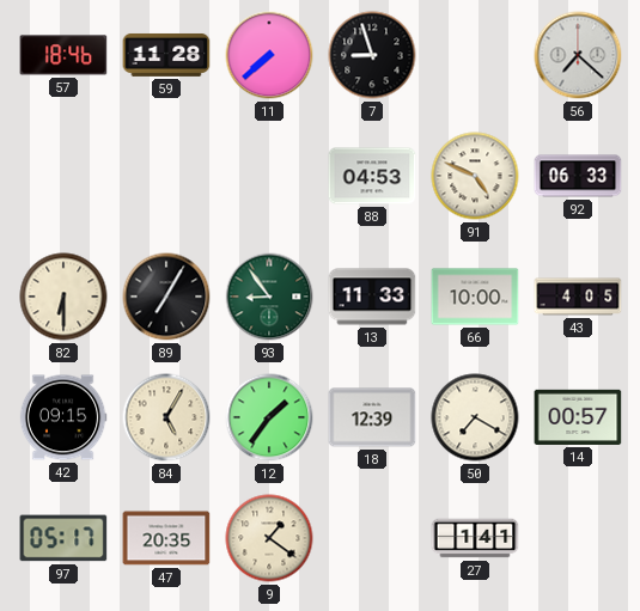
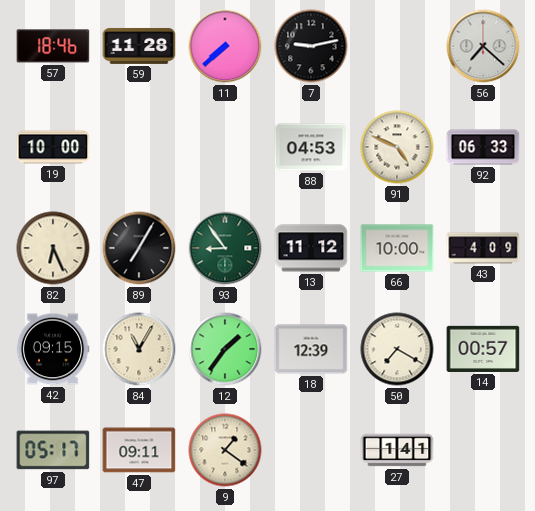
7: 8:57 -> 9:13
19: none -> 10:00
82: 6:30 -> 6:26
13: 11:33 -> 11:12
43: 4:05 -> 4:09
84: 5:05 -> 11:05
47: 20:35 -> 09:11
